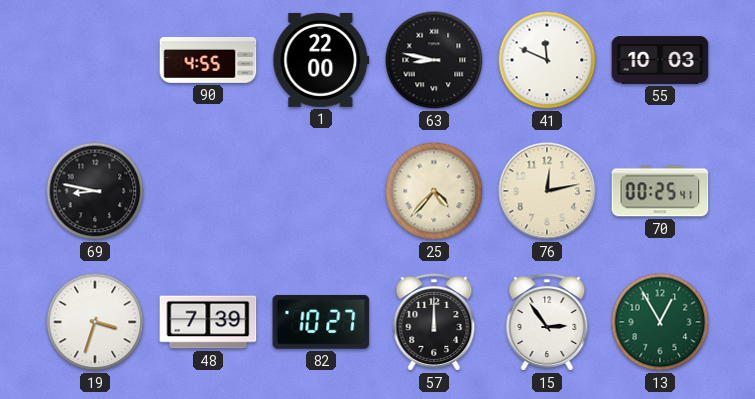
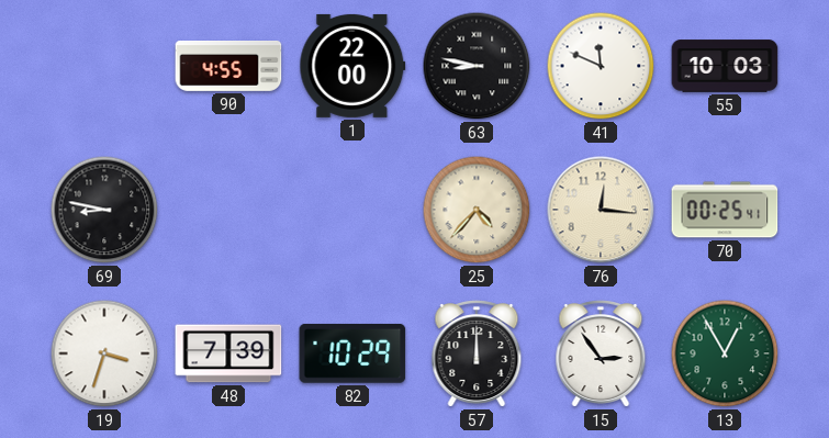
76: 12:13 -> 12:16
82: 10:27 -> 10:29
